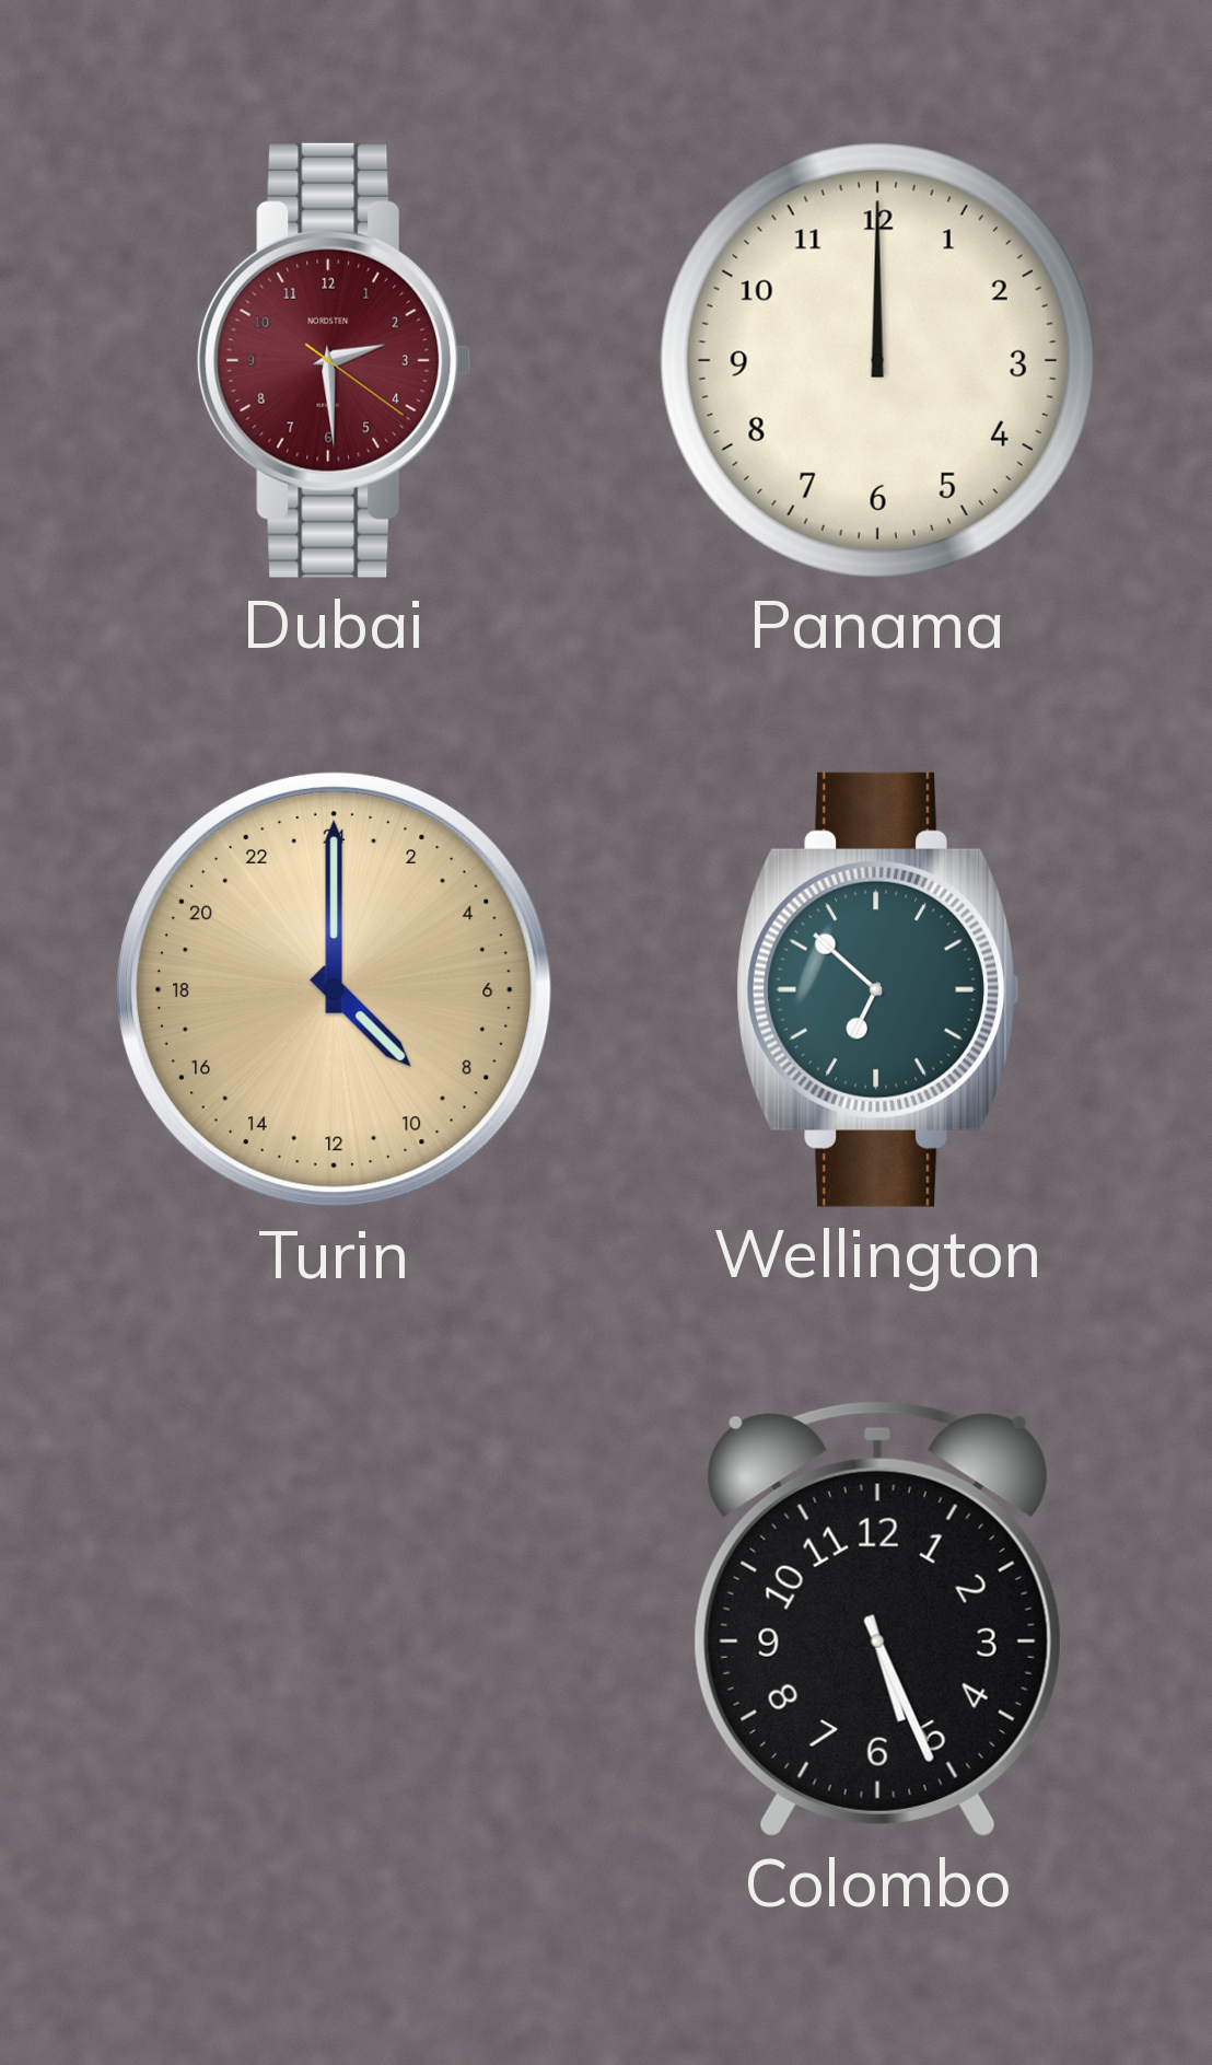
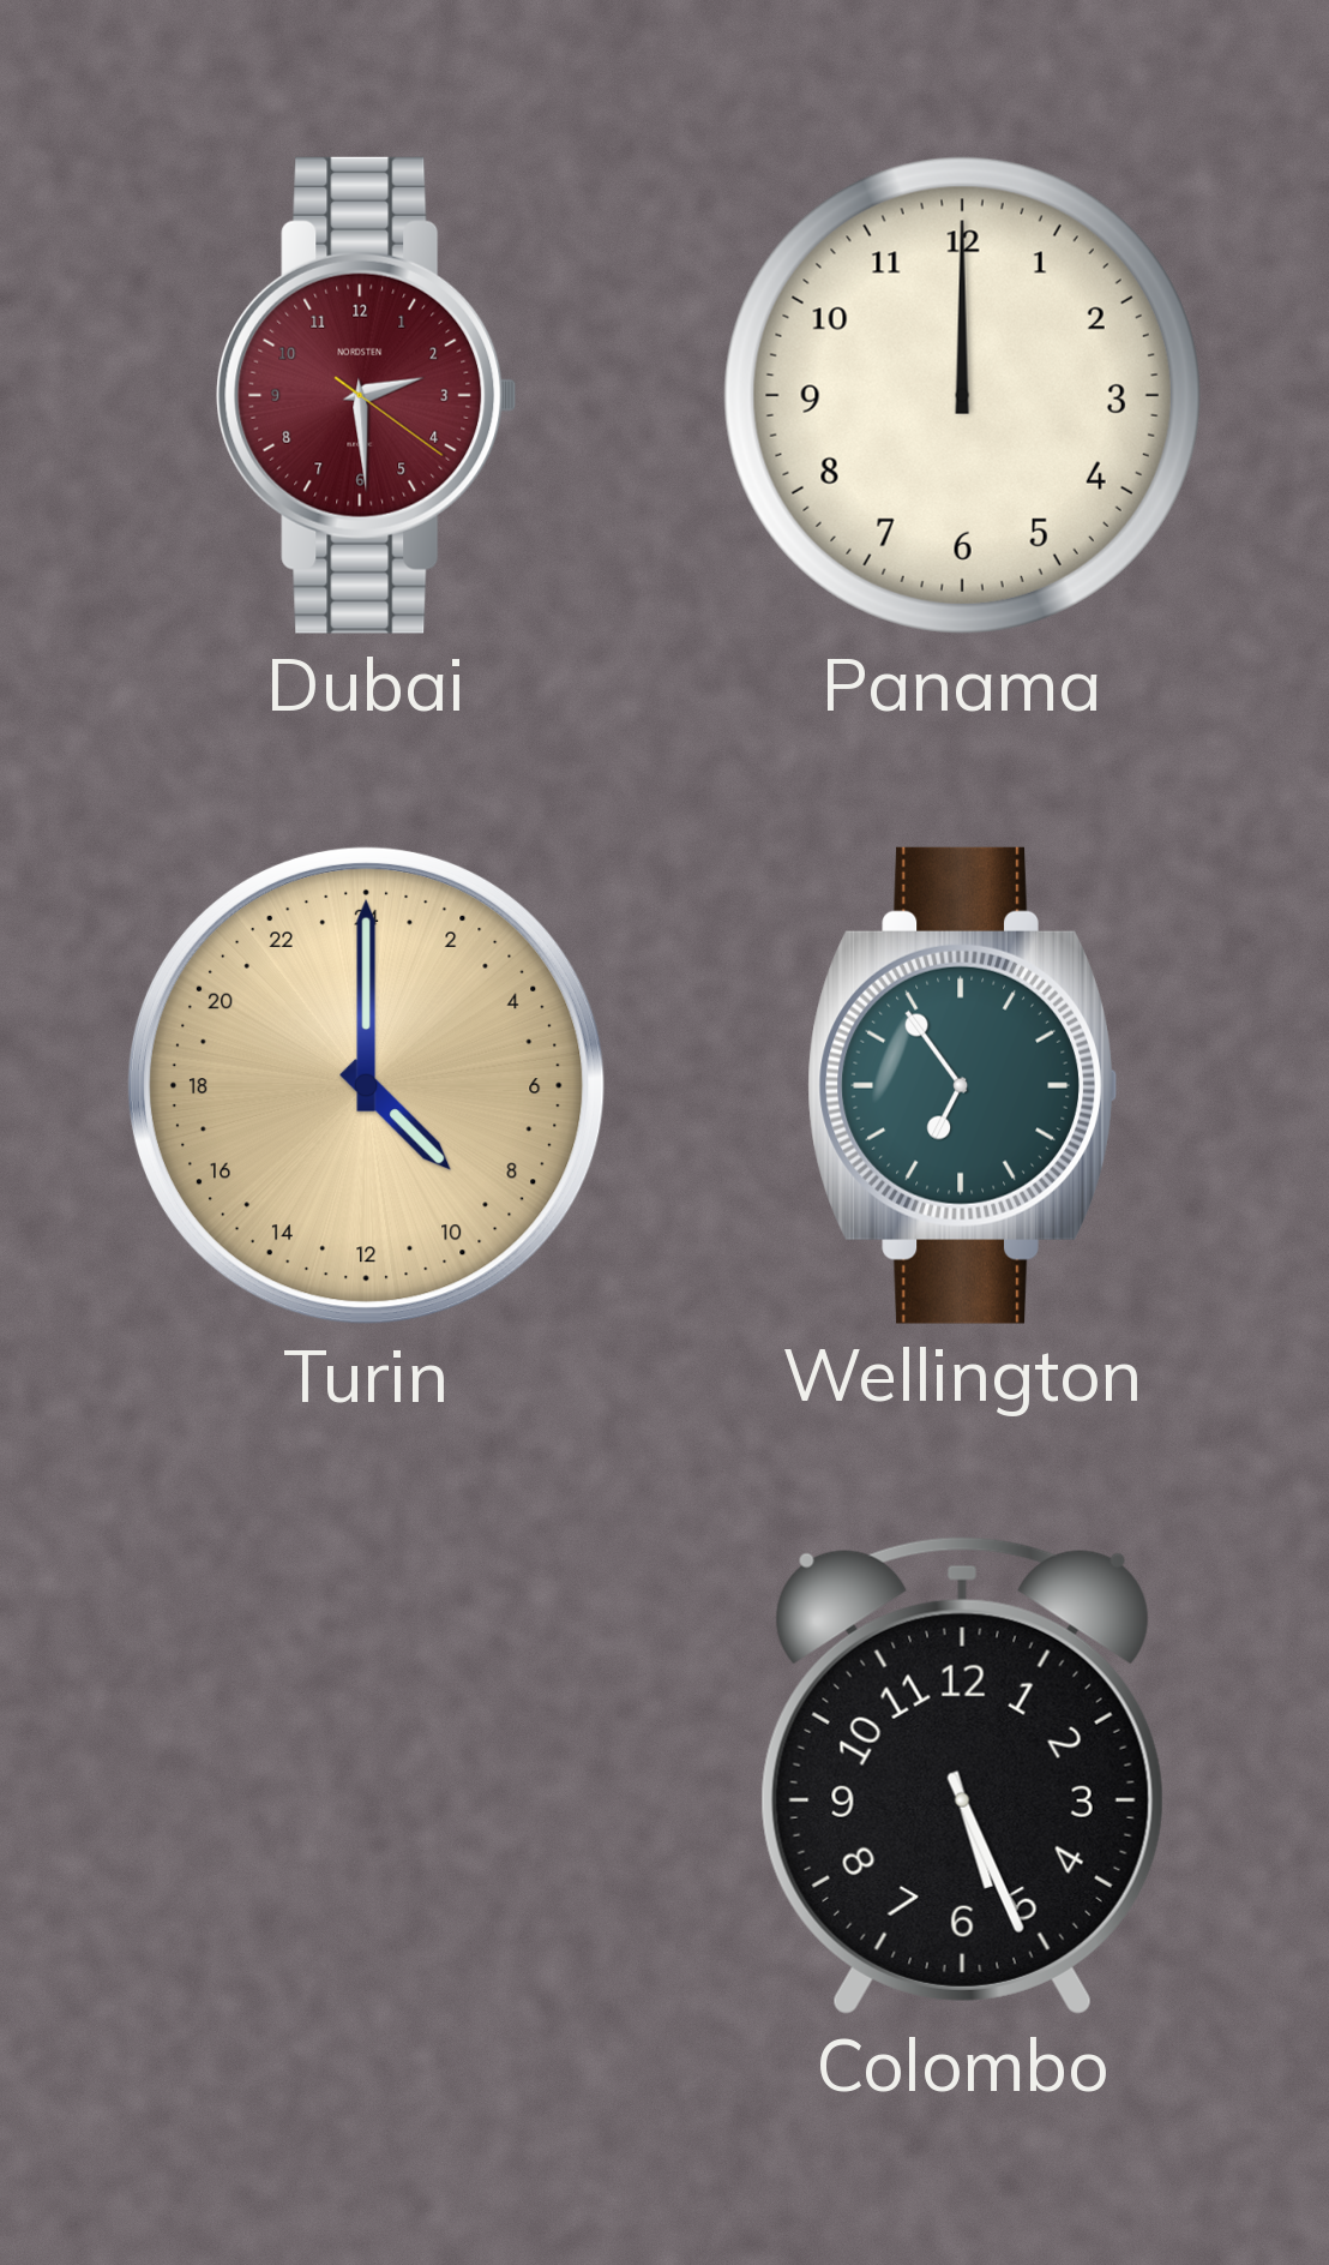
Wellington: 6:52 -> 6:54
